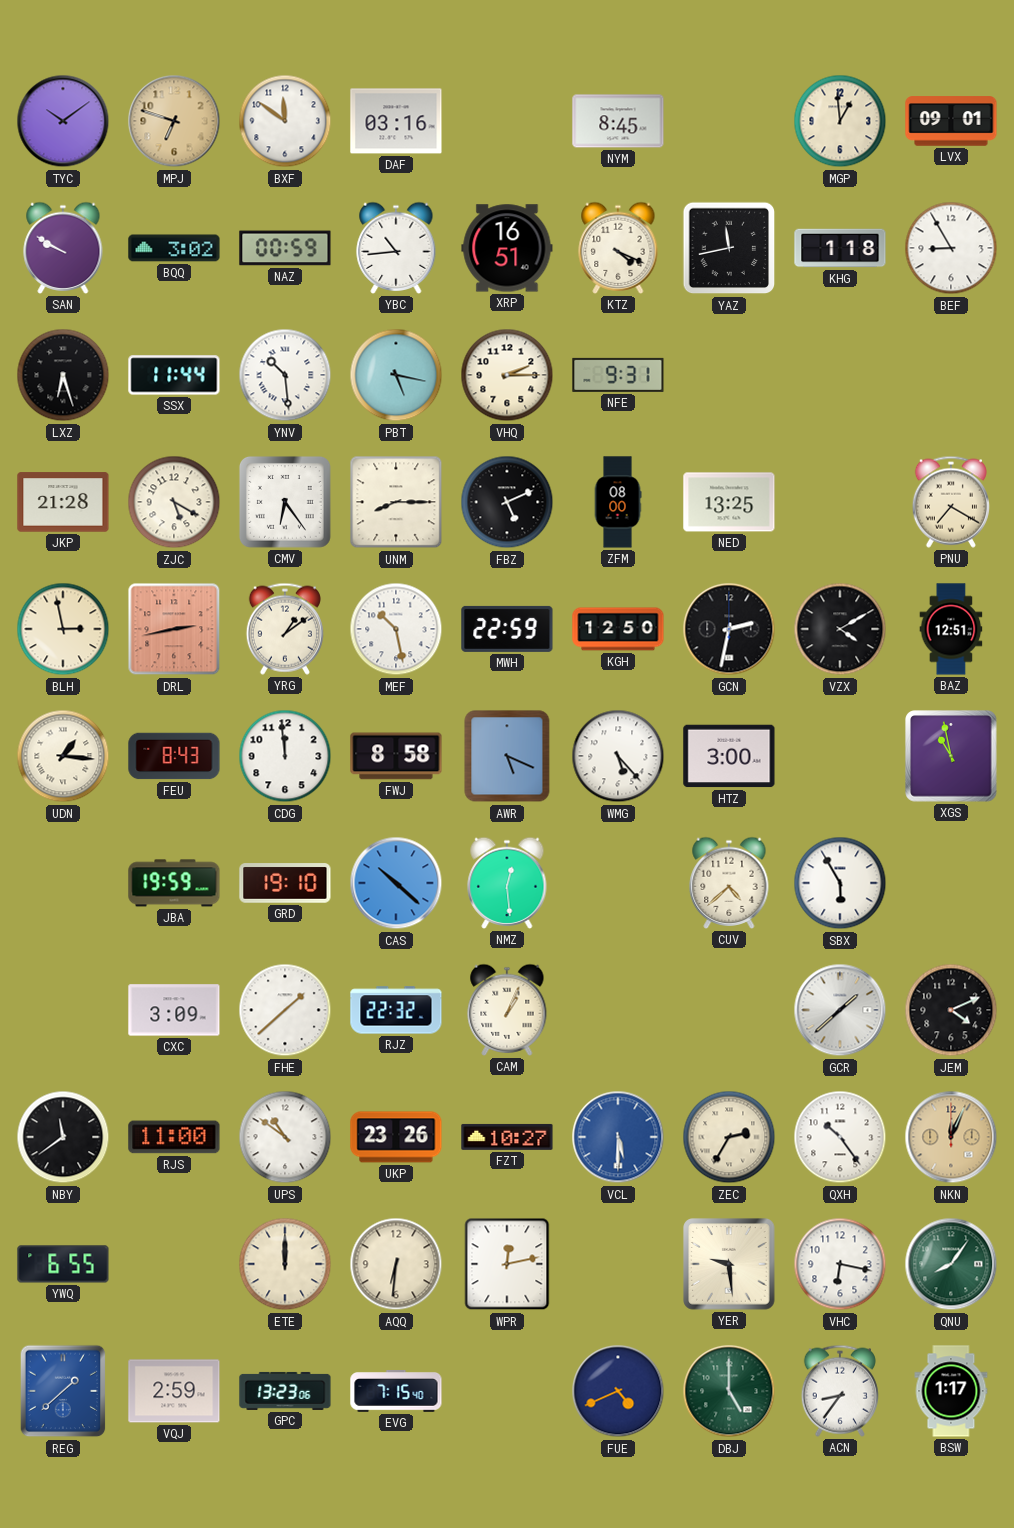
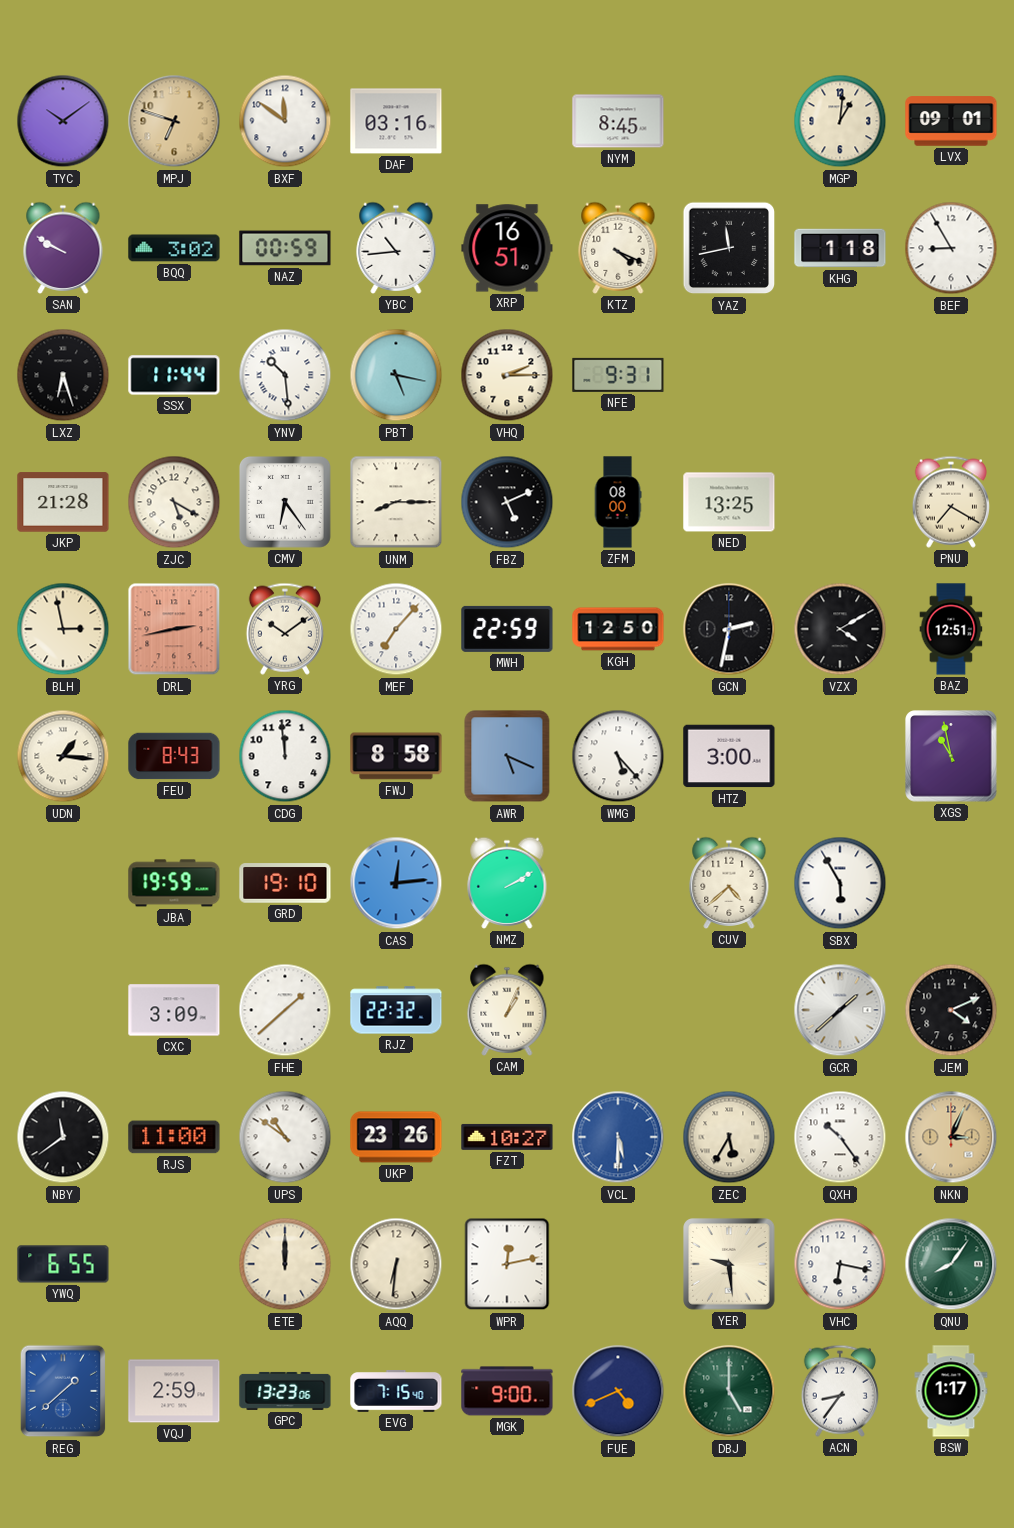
MGP: 12:59 -> 1:01
YRG: 1:09 -> 10:09
MEF: 10:28 -> 7:07
CAS: 10:22 -> 12:14
NMZ: 12:29 -> 2:10
ZEC: 2:35 -> 5:35
NKN: 12:04 -> 3:04
MGK: none -> 9:00
